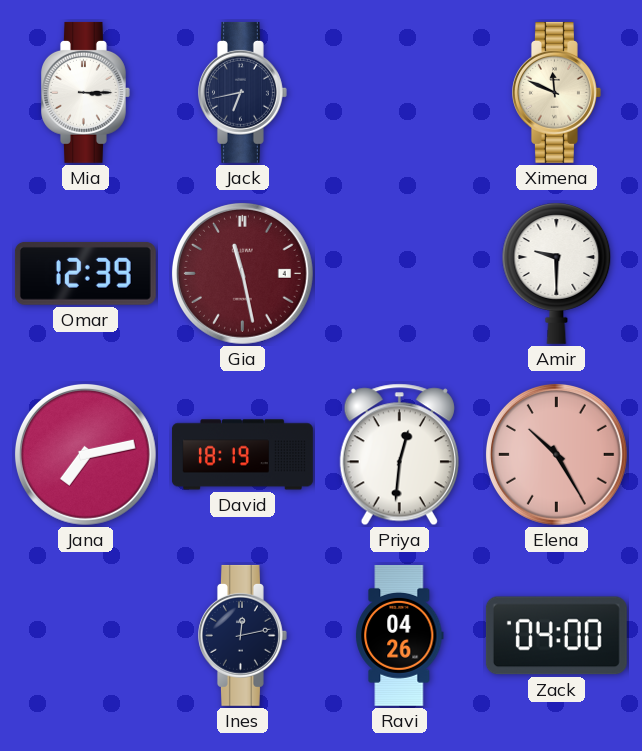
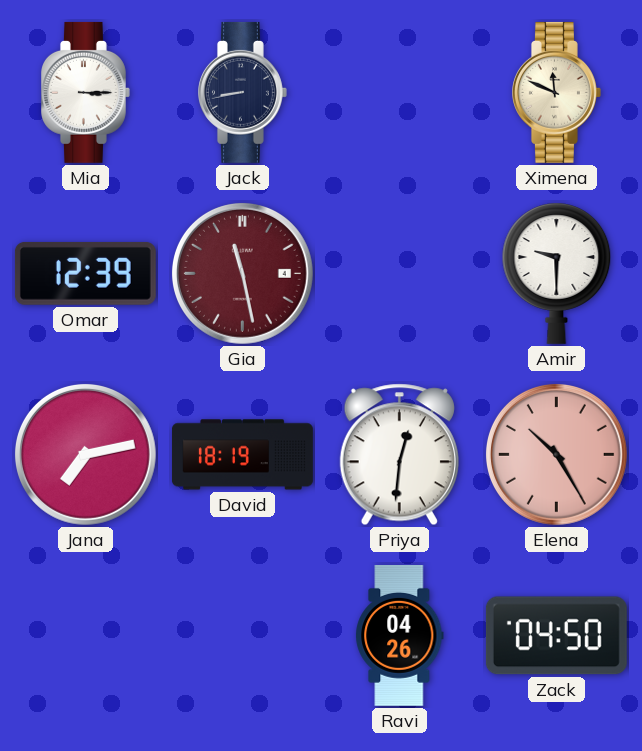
Jack: 6:43 -> 8:43
Ines: 12:13 -> none
Zack: 04:00 -> 04:50
